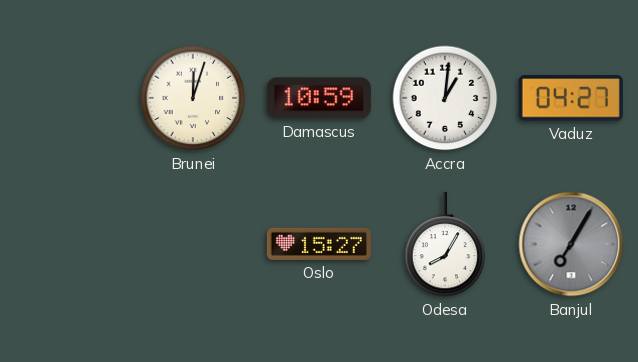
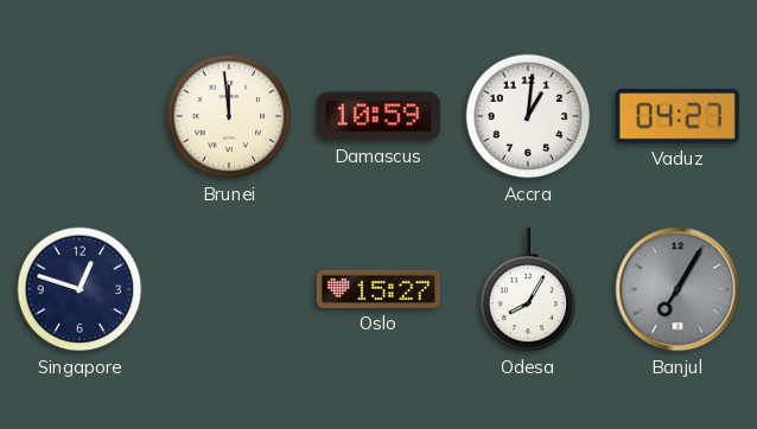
Brunei: 12:03 -> 11:59
Singapore: none -> 12:48
